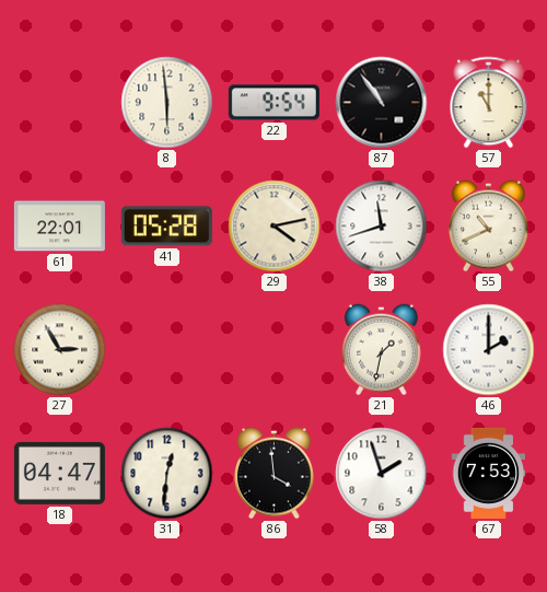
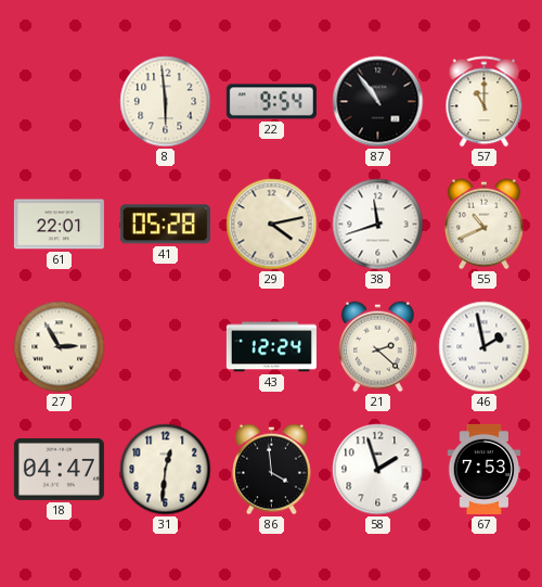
43: none -> 12:24
21: 1:32 -> 2:22
46: 2:00 -> 1:58
